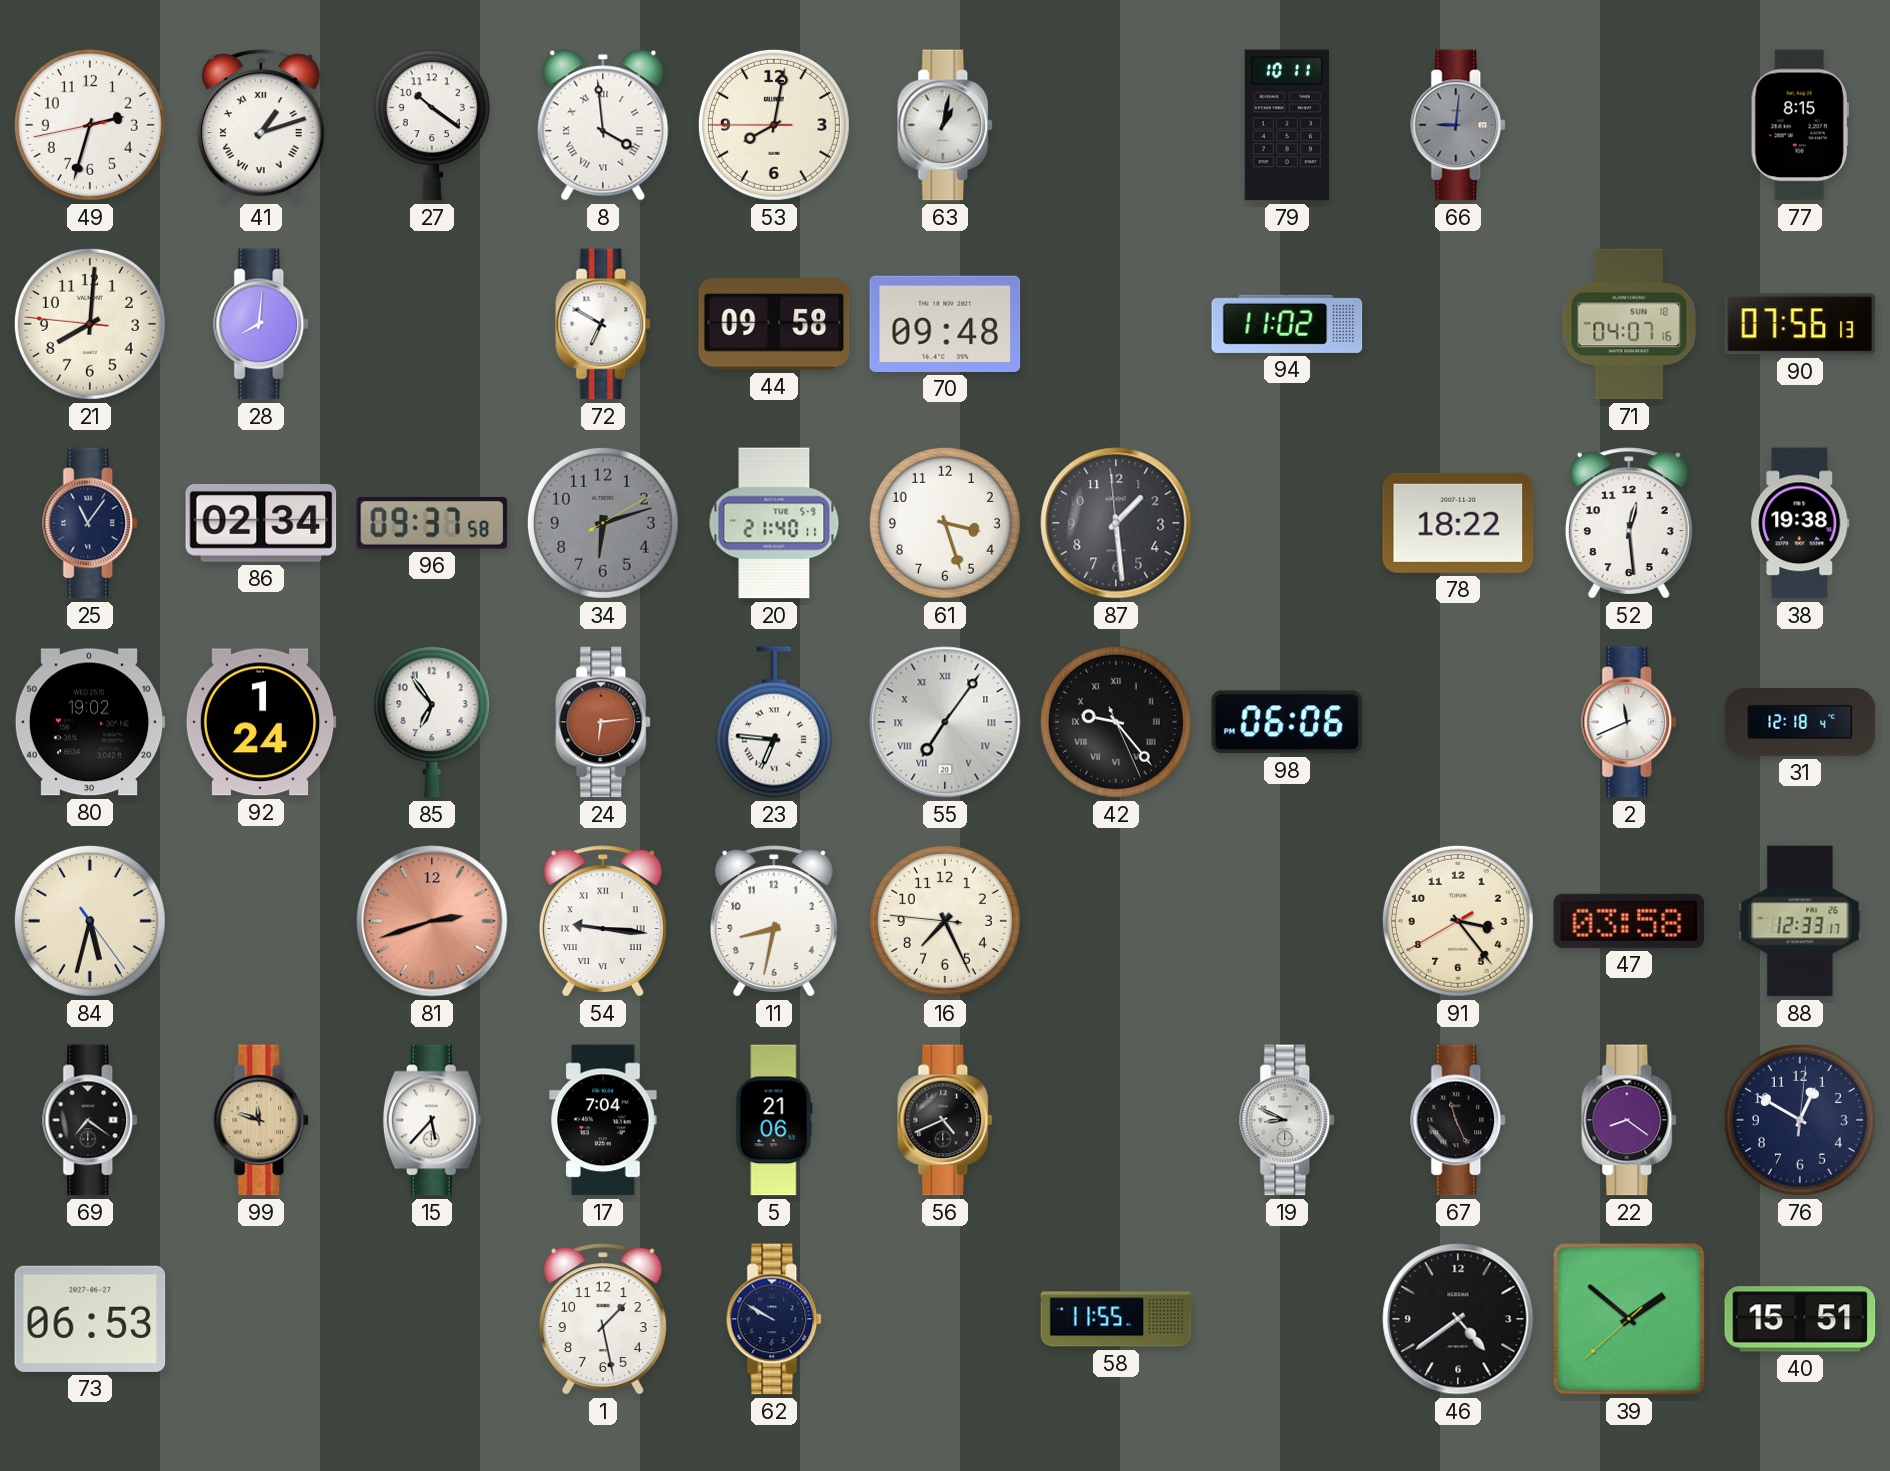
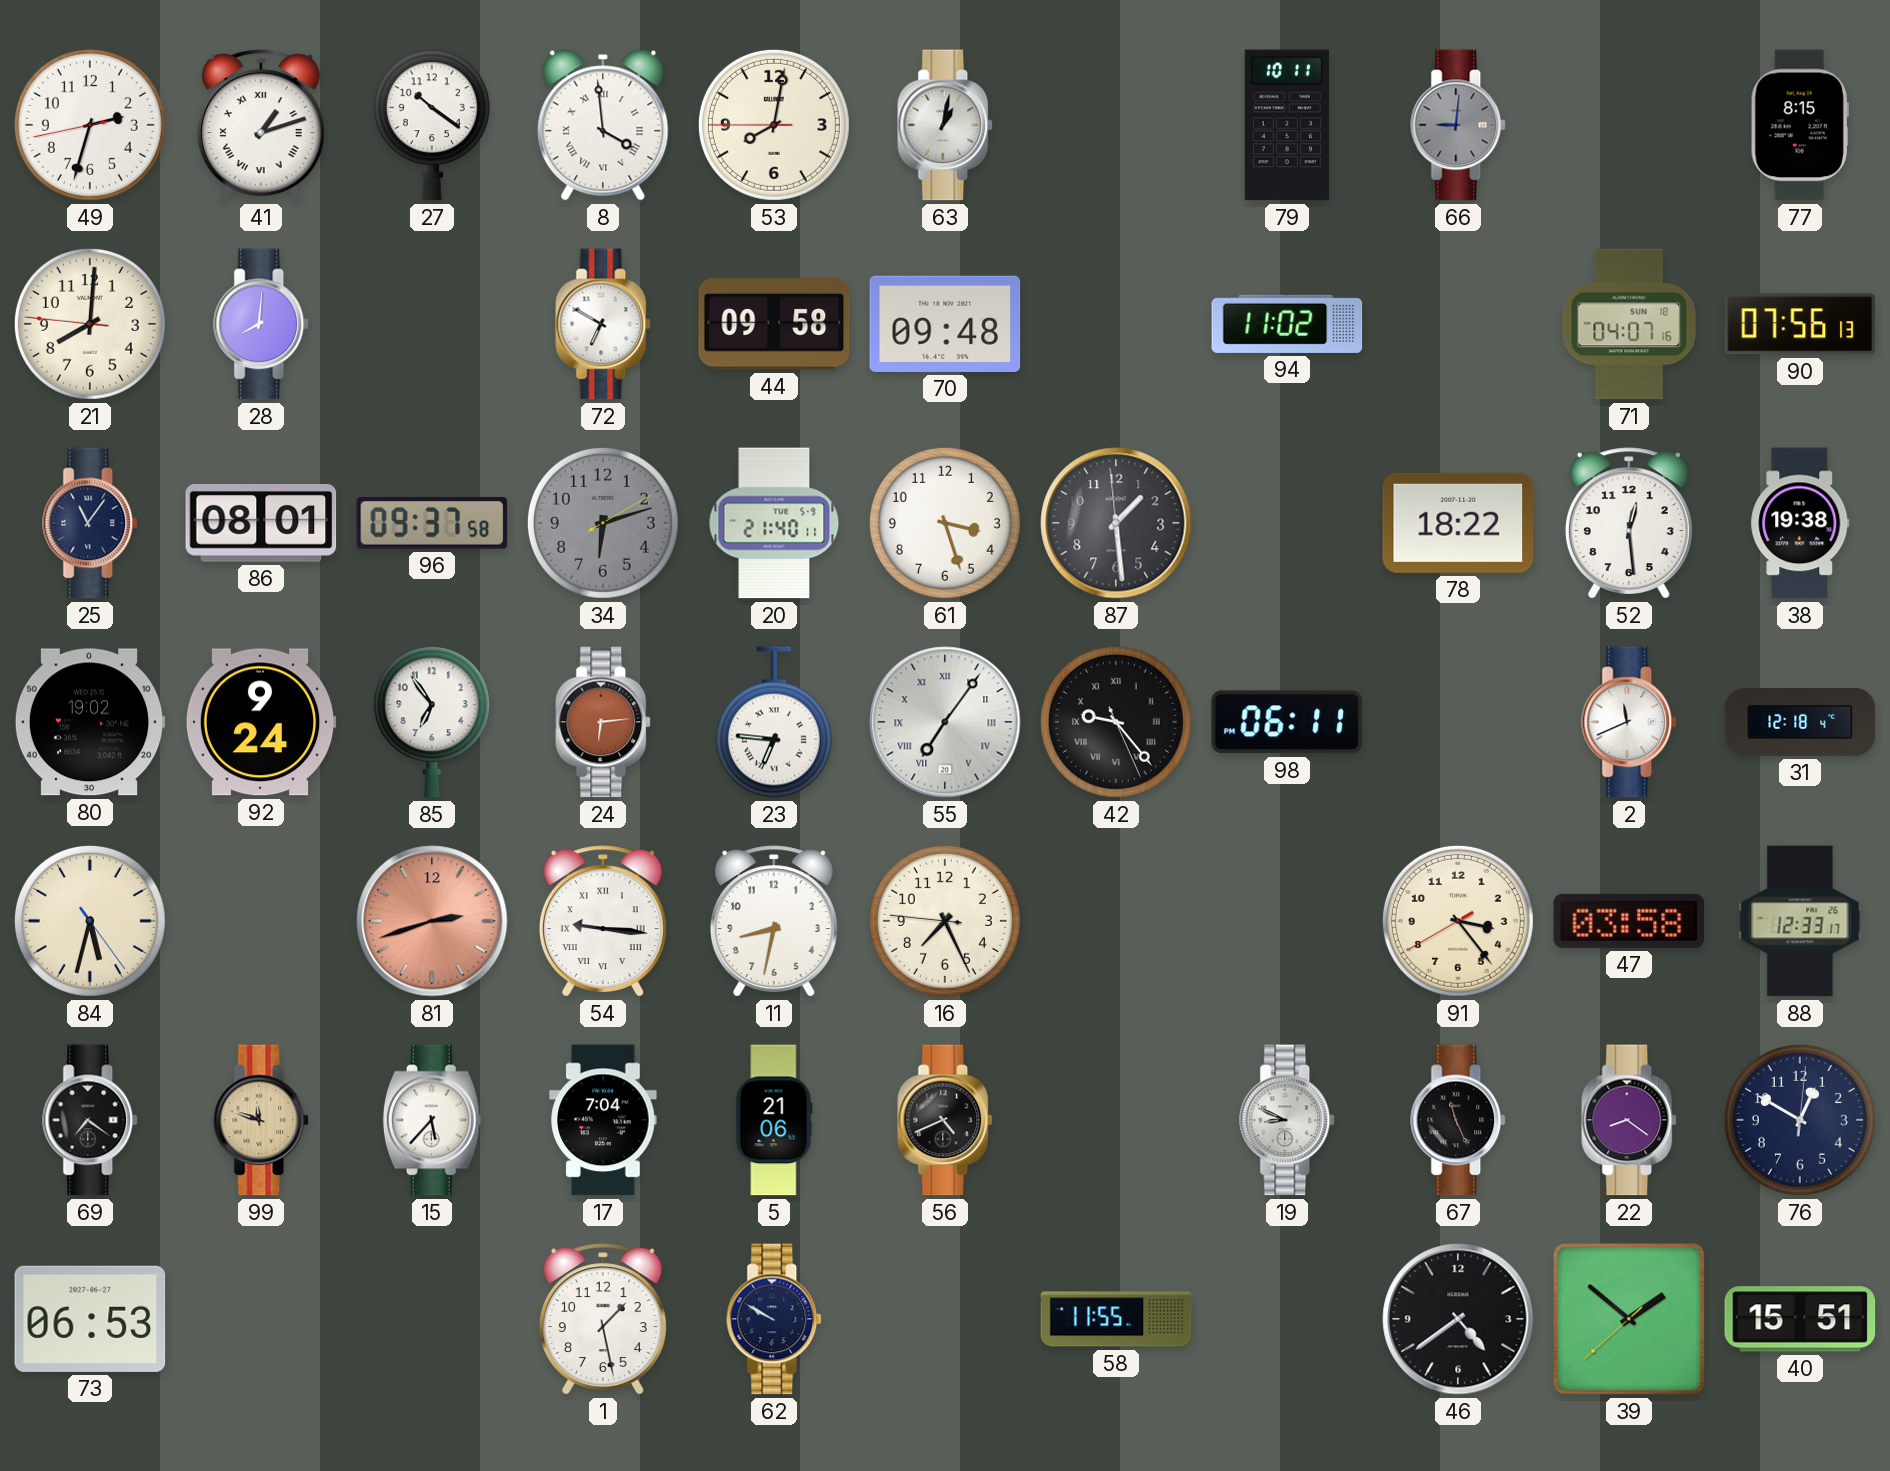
86: 02:34 -> 08:01
92: 1:24 -> 9:24
98: 06:06 -> 06:11
